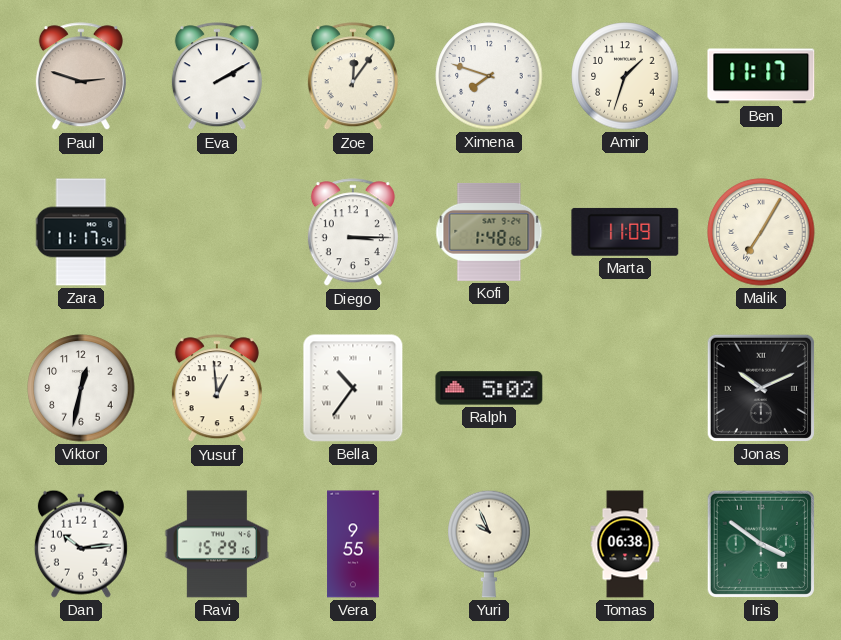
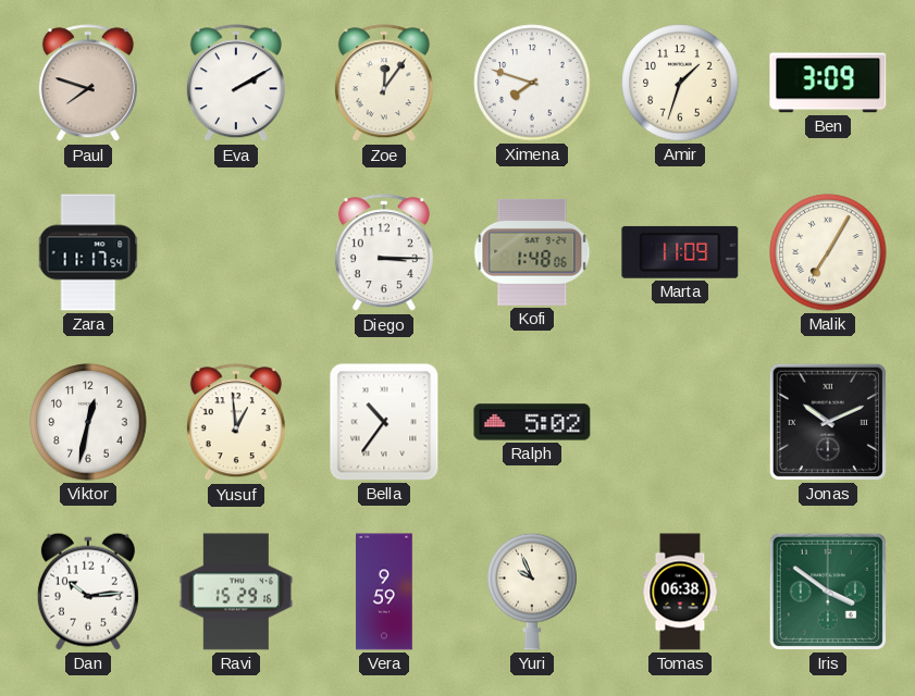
Paul: 2:48 -> 7:48
Ben: 11:17 -> 3:09
Vera: 9:55 -> 9:59
